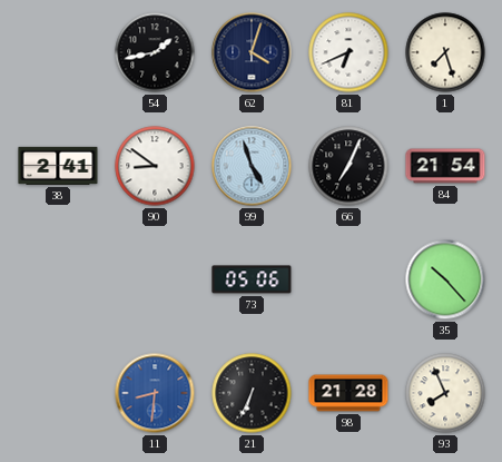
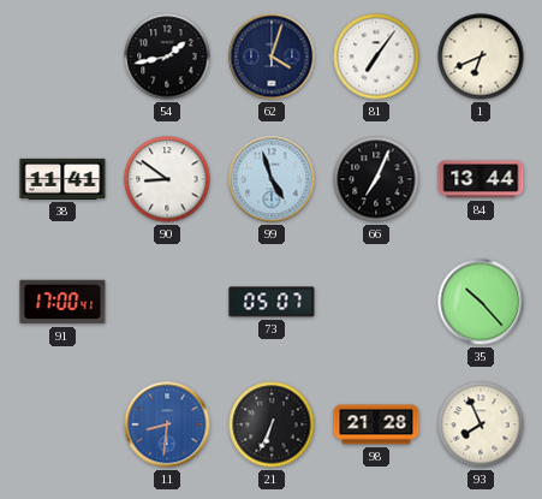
81: 6:41 -> 7:06
1: 7:27 -> 6:41
38: 2:41 -> 11:41
84: 21:54 -> 13:44
91: none -> 17:00
73: 05:06 -> 05:07
